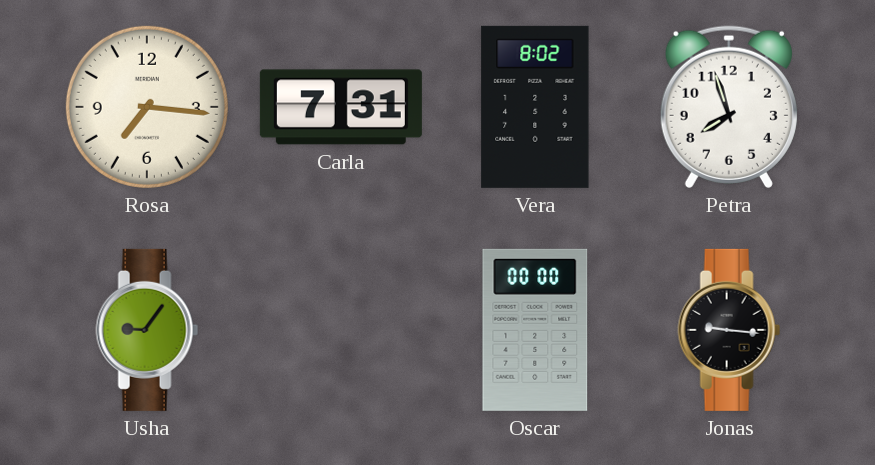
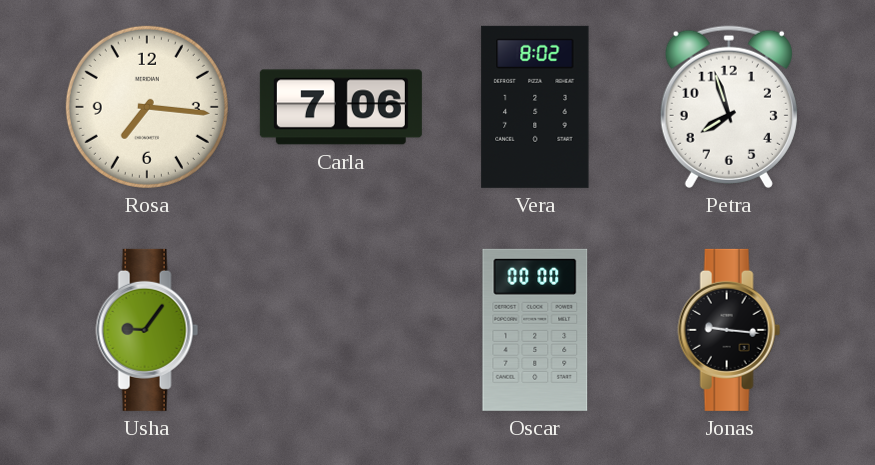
Carla: 7:31 -> 7:06
